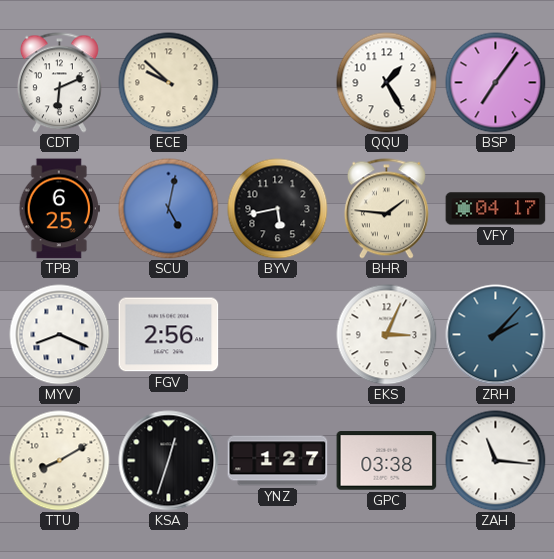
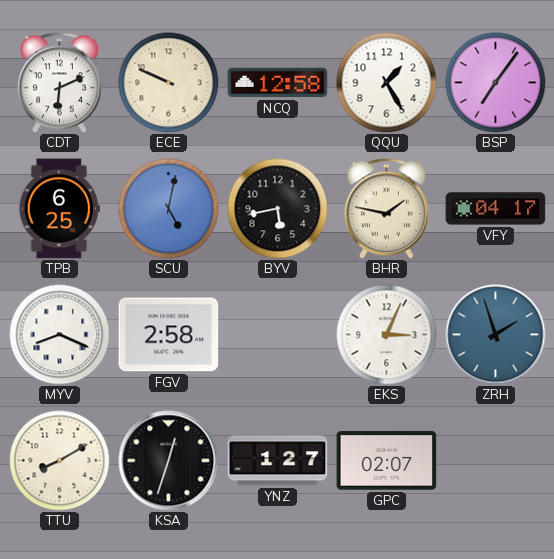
ECE: 9:52 -> 9:49
NCQ: none -> 12:58
BHR: 1:46 -> 1:47
FGV: 2:56 -> 2:58
ZRH: 2:07 -> 1:57
GPC: 03:38 -> 02:07
ZAH: 11:16 -> none
